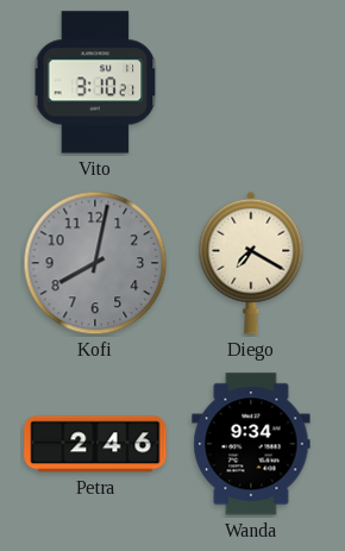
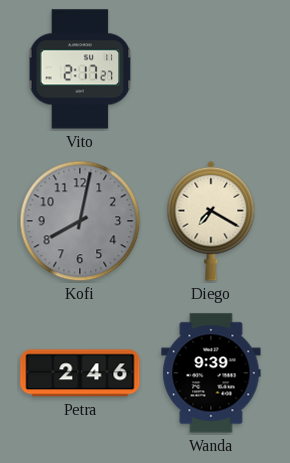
Vito: 3:10 -> 2:17
Wanda: 9:34 -> 9:39
